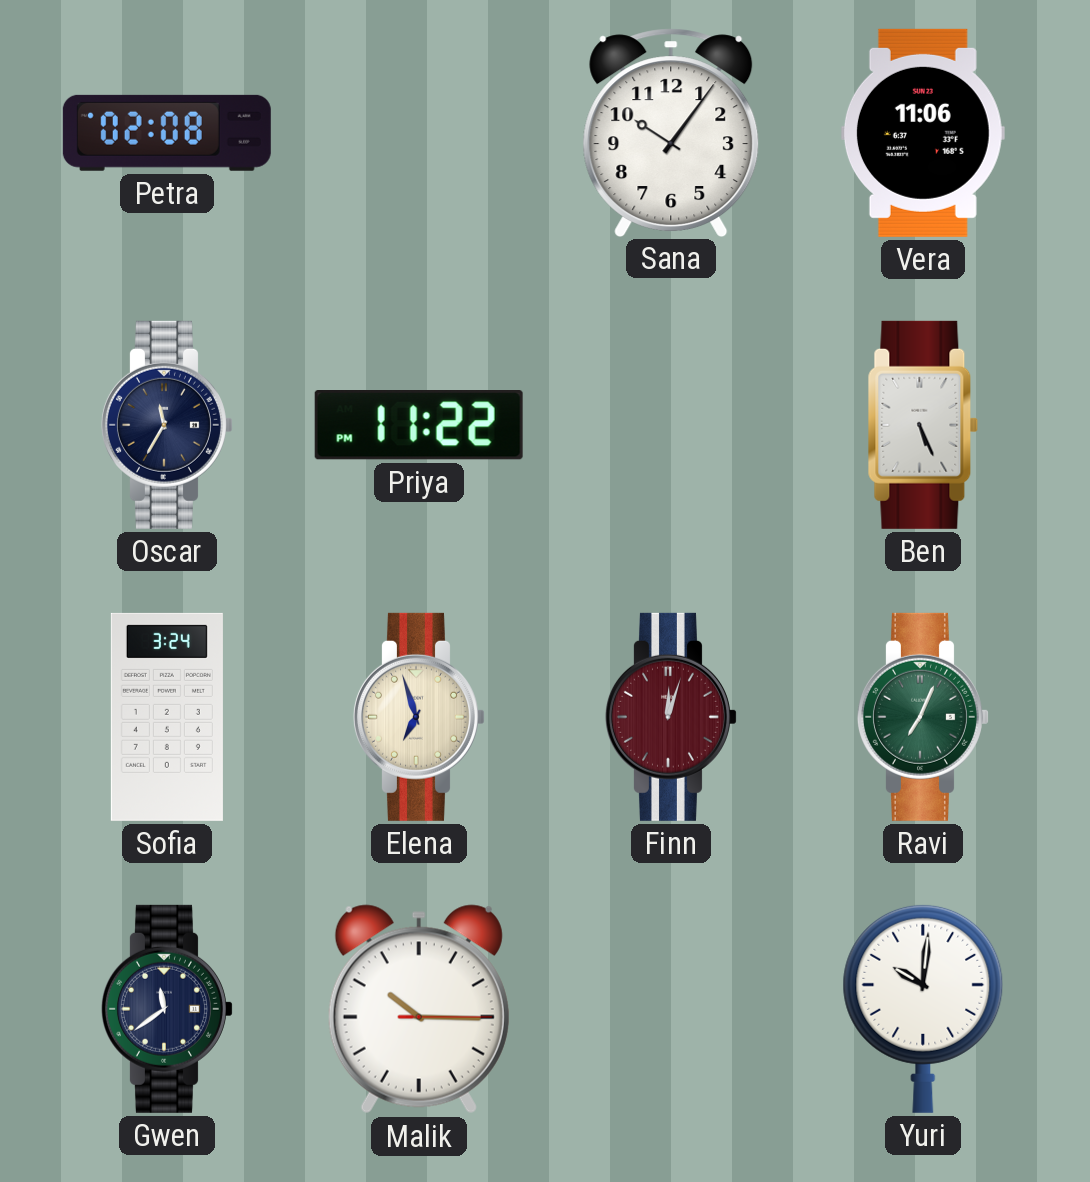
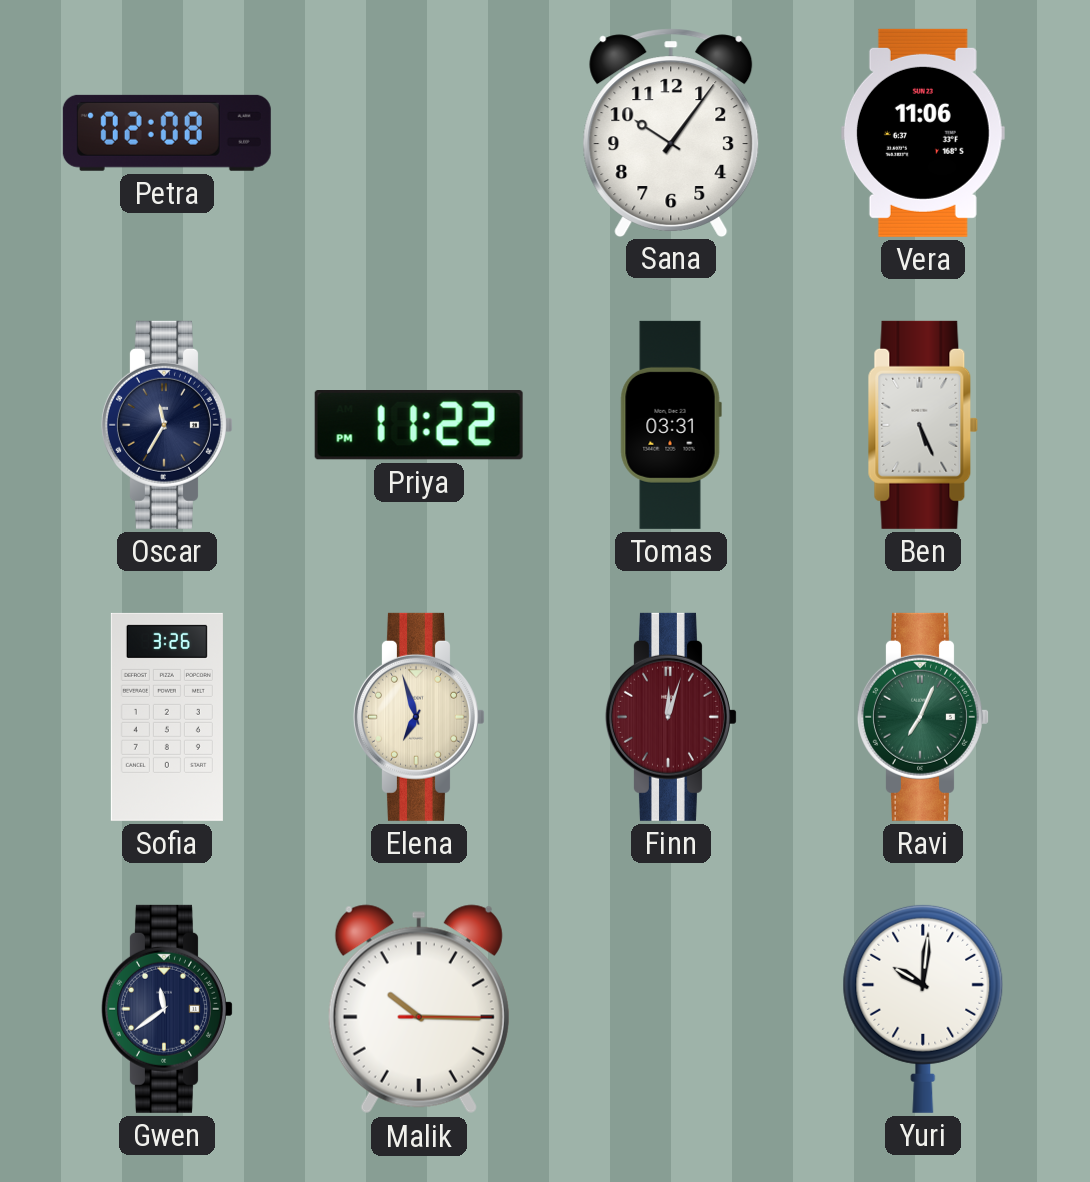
Tomas: none -> 03:31
Sofia: 3:24 -> 3:26
